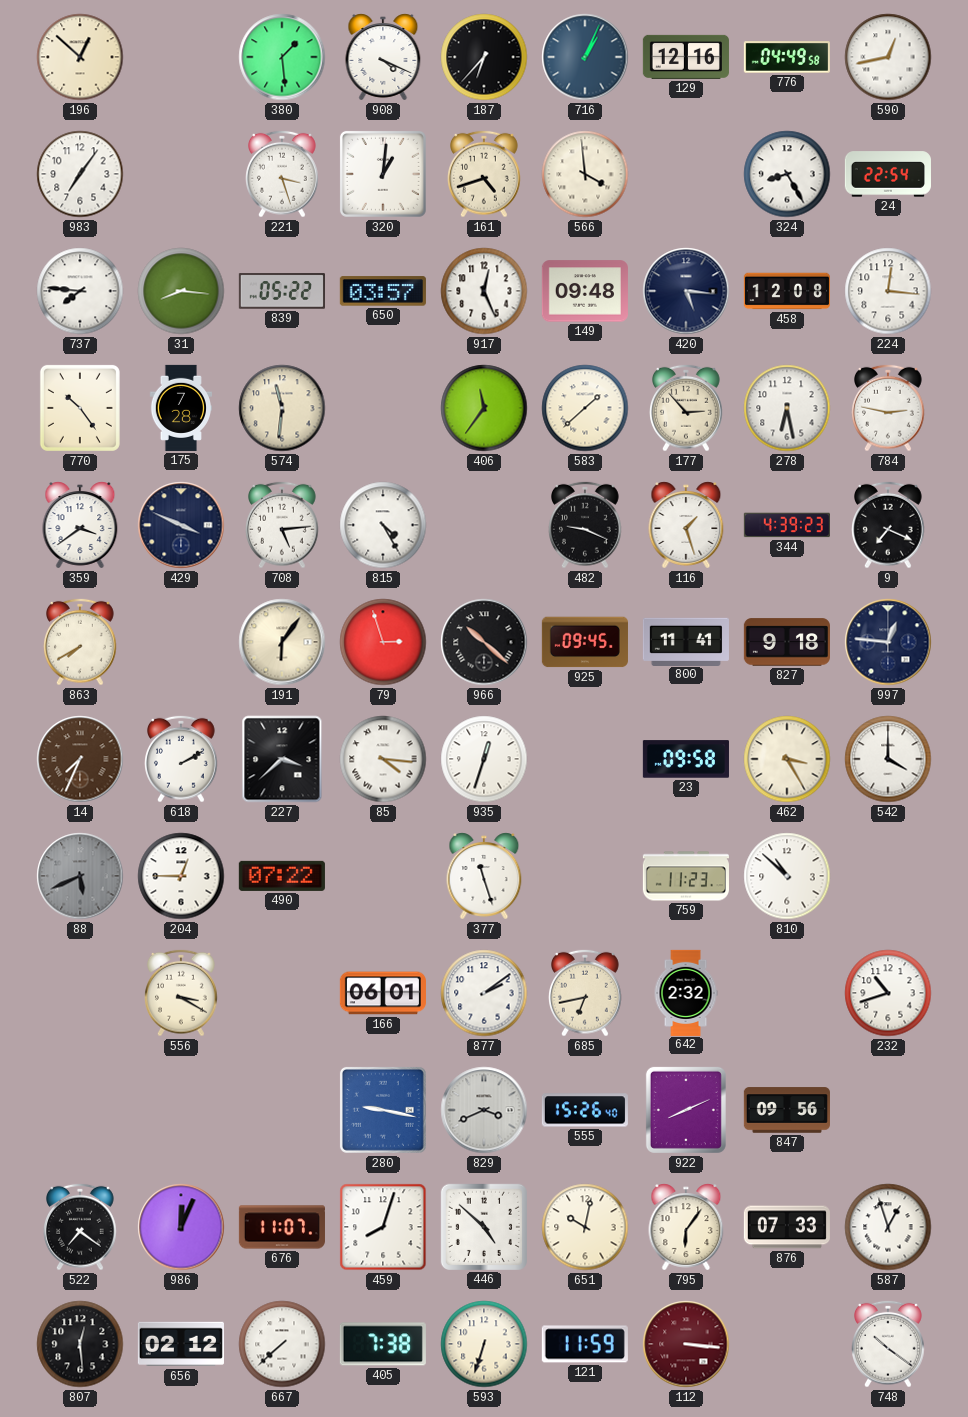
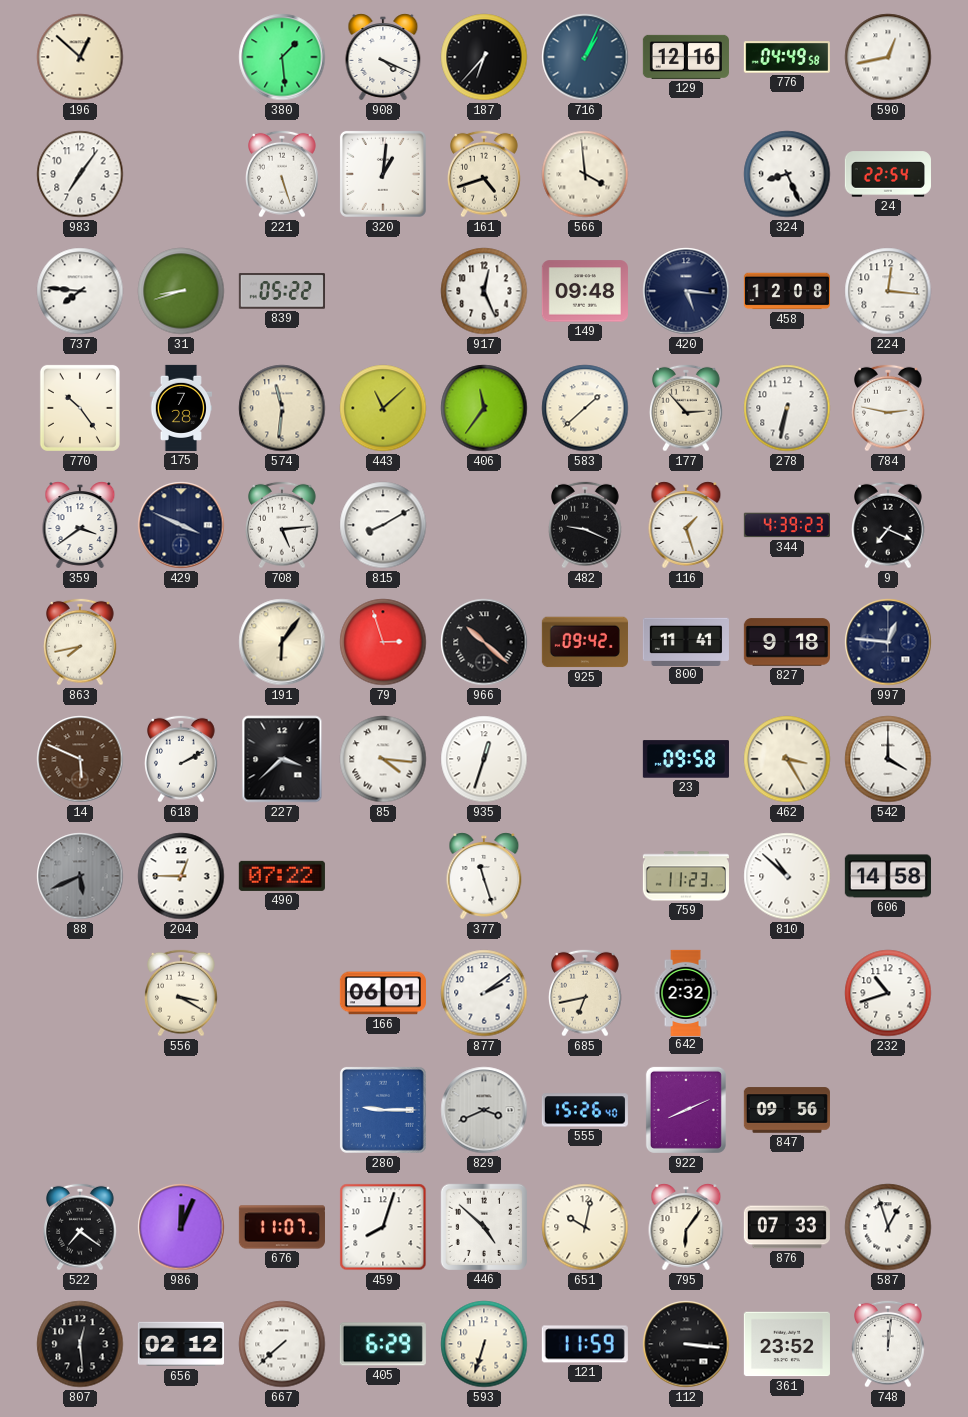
221: 3:27 -> 5:27
324: 8:25 -> 8:26
31: 8:16 -> 8:42
650: 03:57 -> none
443: none -> 11:08
278: 6:28 -> 6:32
815: 4:25 -> 8:10
863: 7:40 -> 7:43
925: 09:45 -> 09:42
14: 7:34 -> 5:49
606: none -> 14:58
280: 9:17 -> 9:15
405: 7:38 -> 6:29
112 dial: burgundy -> black
361: none -> 23:52
748: 10:21 -> 12:01
